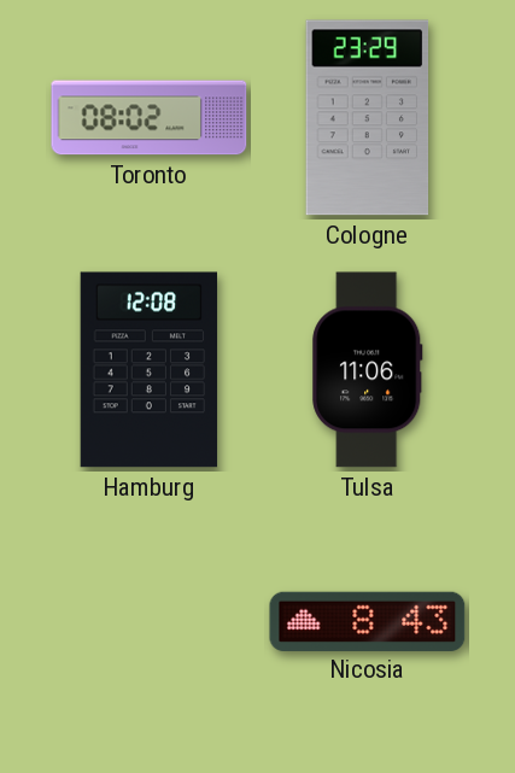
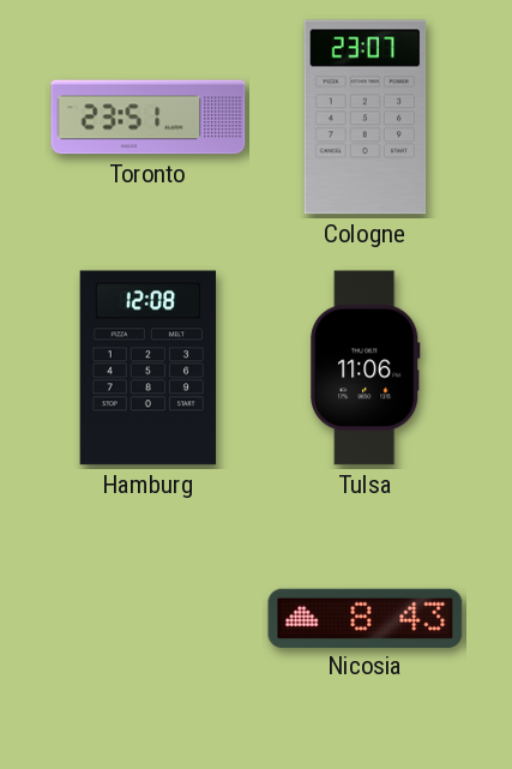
Toronto: 08:02 -> 23:51
Cologne: 23:29 -> 23:07
